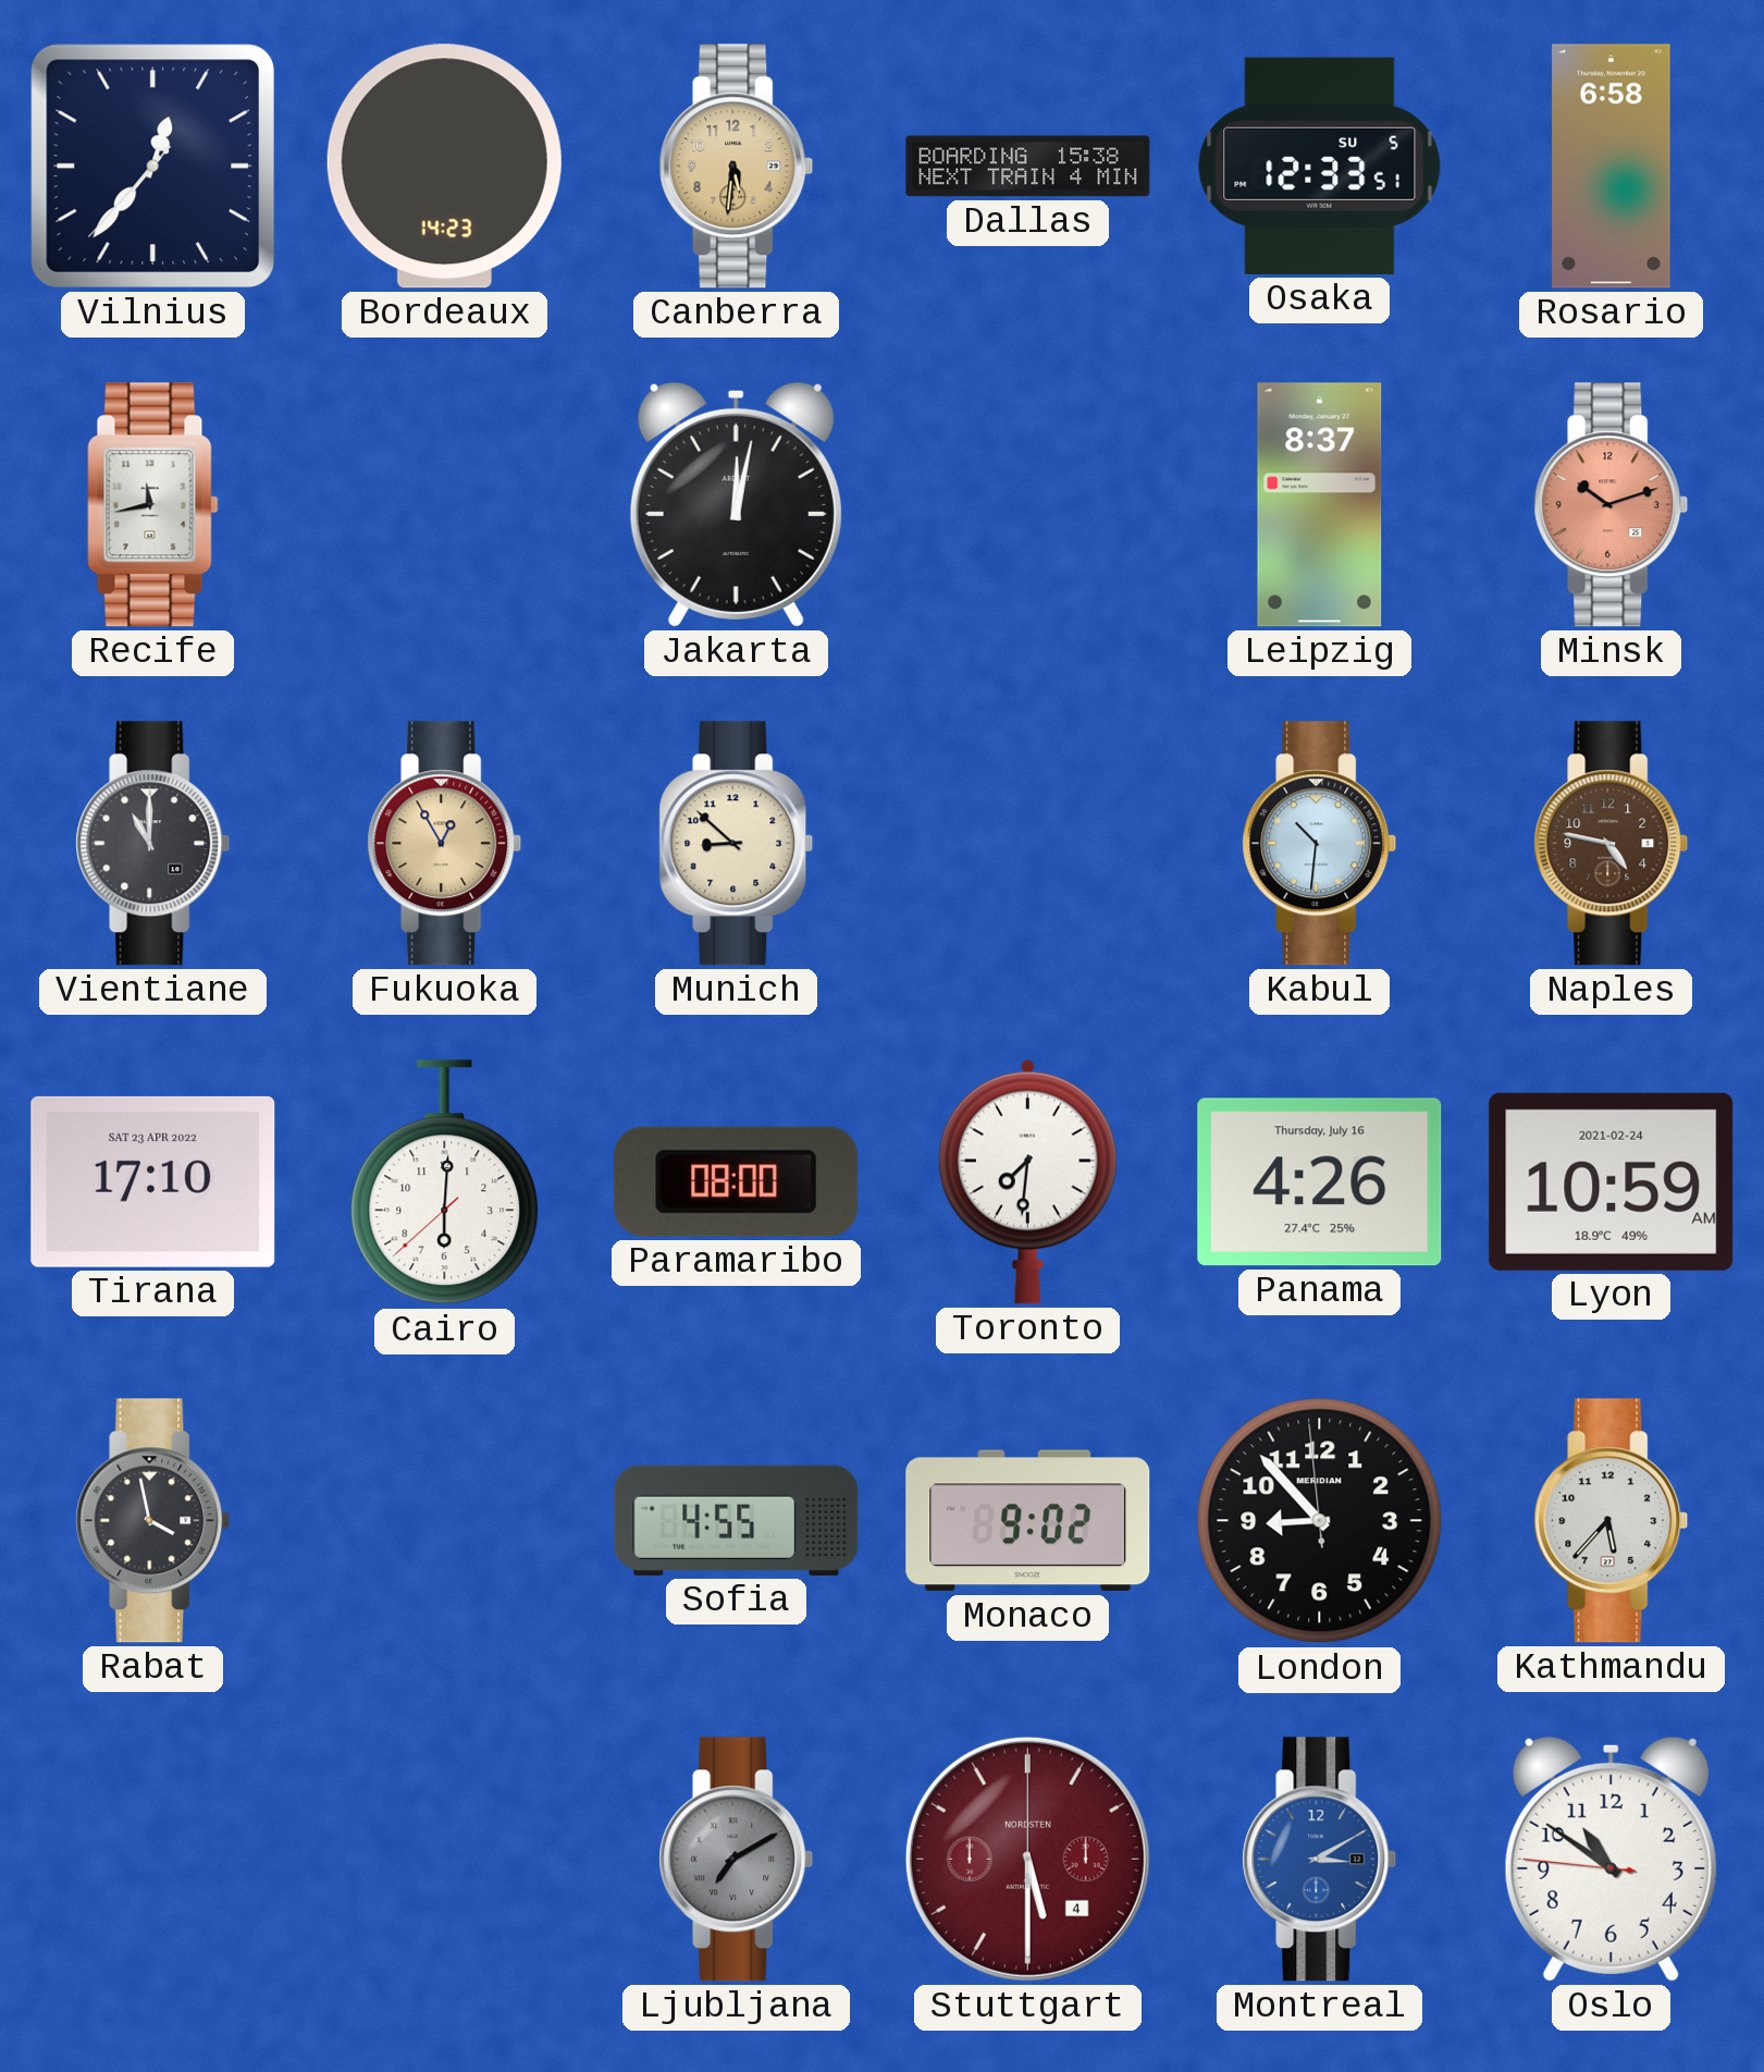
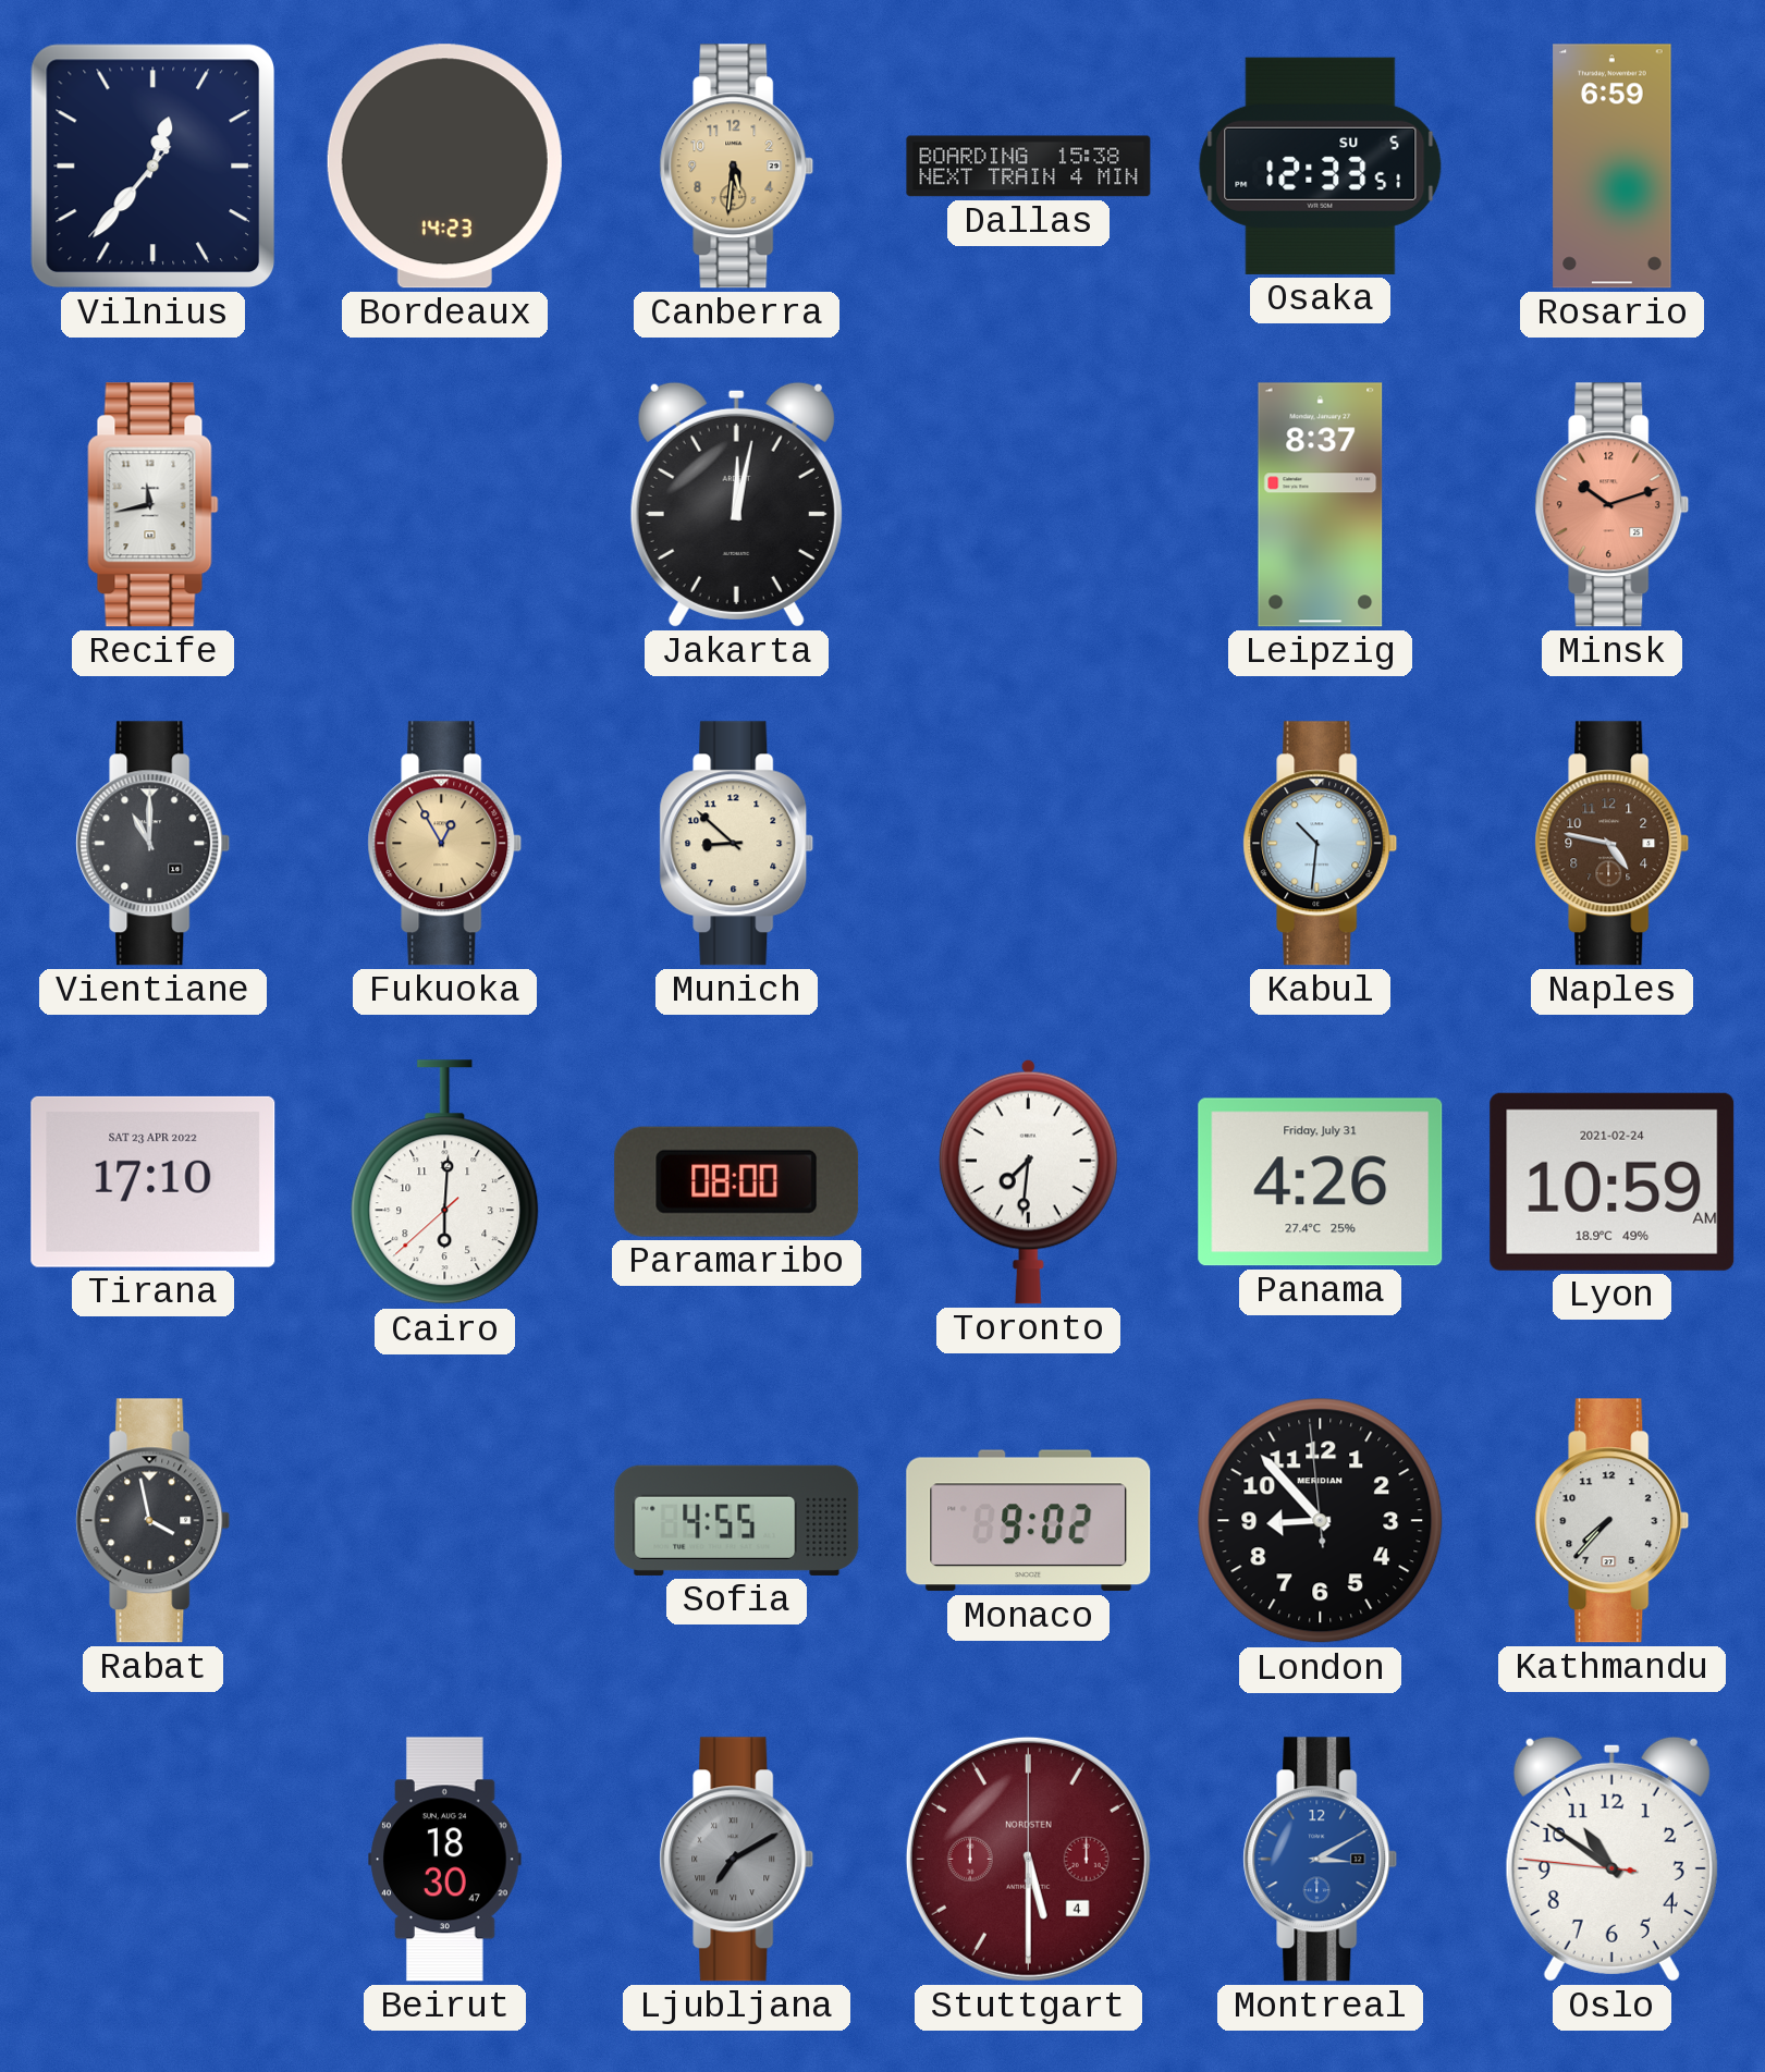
Rosario: 6:58 -> 6:59
Panama date: Thursday, July 16 -> Friday, July 31
Kathmandu: 5:37 -> 7:37
Beirut: none -> 18:30
